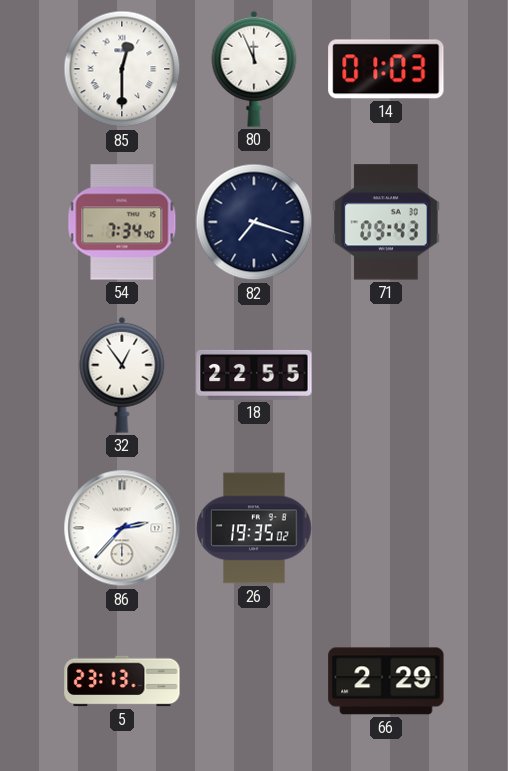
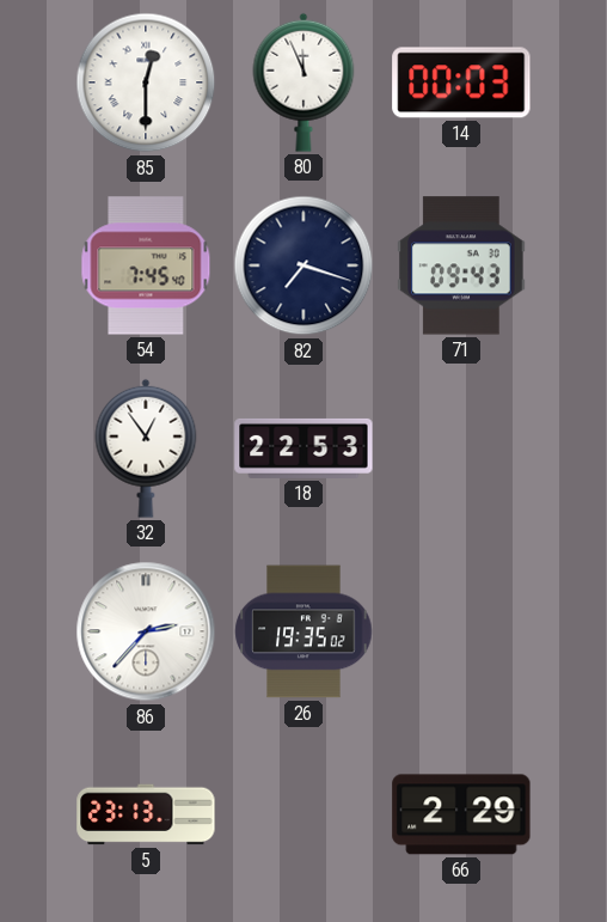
14: 01:03 -> 00:03
54: 7:34 -> 7:45
18: 22:55 -> 22:53
